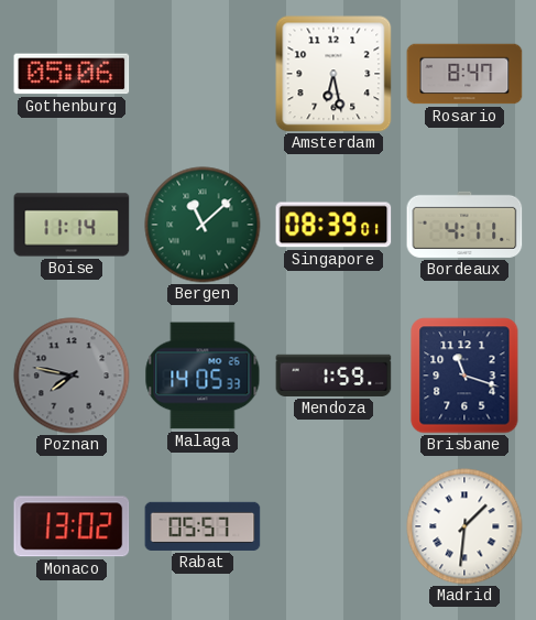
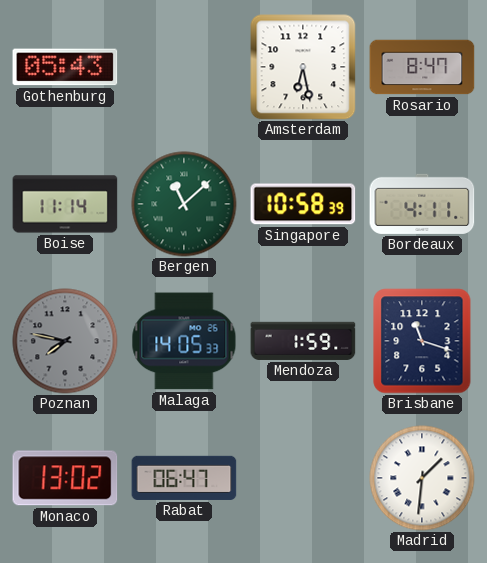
Gothenburg: 05:06 -> 05:43
Singapore: 08:39 -> 10:58
Rabat: 05:57 -> 06:47
